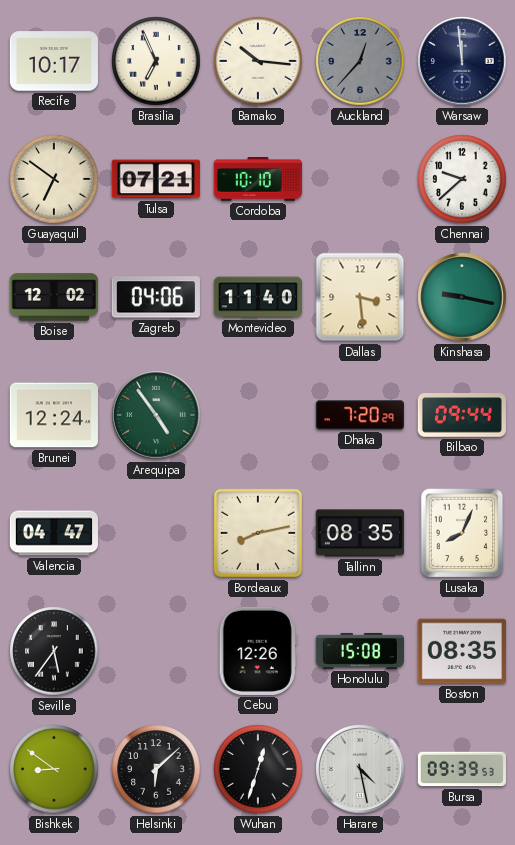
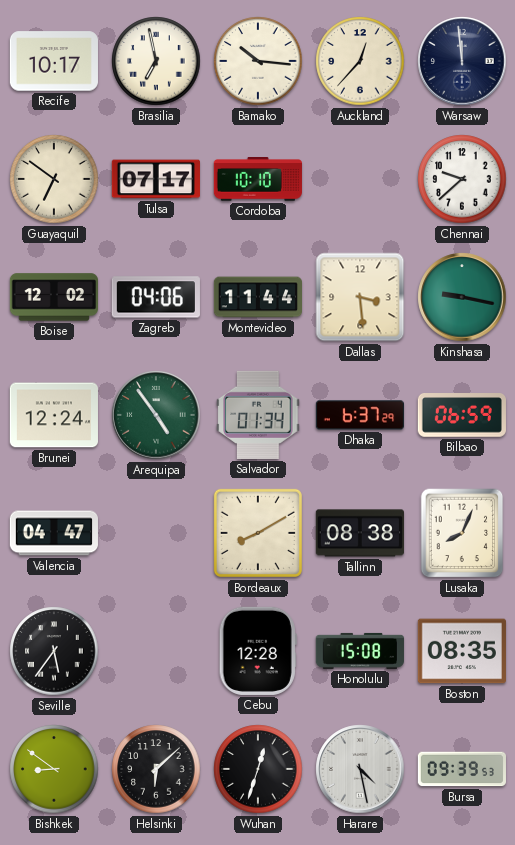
Brasilia: 6:56 -> 6:58
Auckland dial: grey -> cream
Tulsa: 07:21 -> 07:17
Montevideo: 11:40 -> 11:44
Salvador: none -> 01:34
Dhaka: 7:20 -> 6:37
Bilbao: 09:44 -> 06:59
Bordeaux: 8:13 -> 8:10
Tallinn: 08:35 -> 08:38
Cebu: 12:26 -> 12:28
